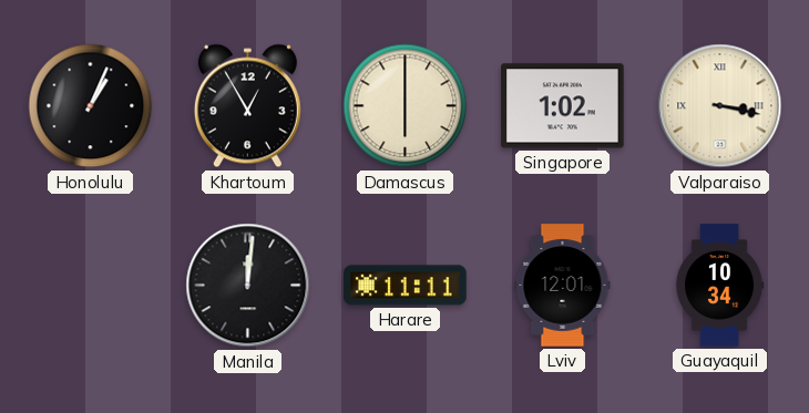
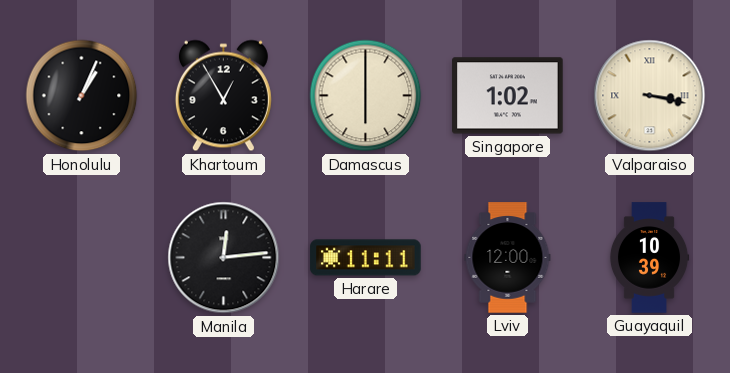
Manila: 12:01 -> 12:14
Lviv: 12:01 -> 12:00
Guayaquil: 10:34 -> 10:39
